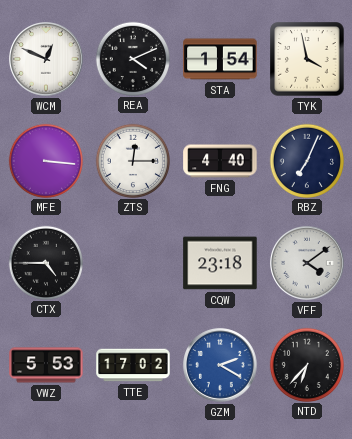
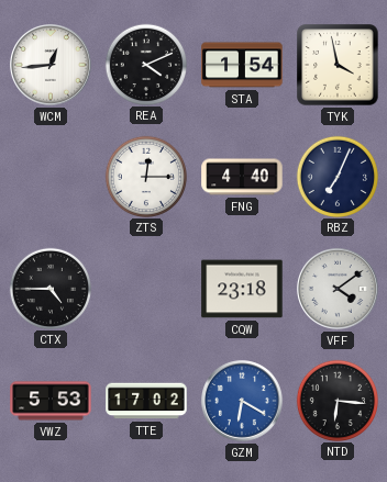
WCM: 12:49 -> 12:44
MFE: 3:16 -> none
GZM: 2:20 -> 6:20
NTD: 6:37 -> 6:16
